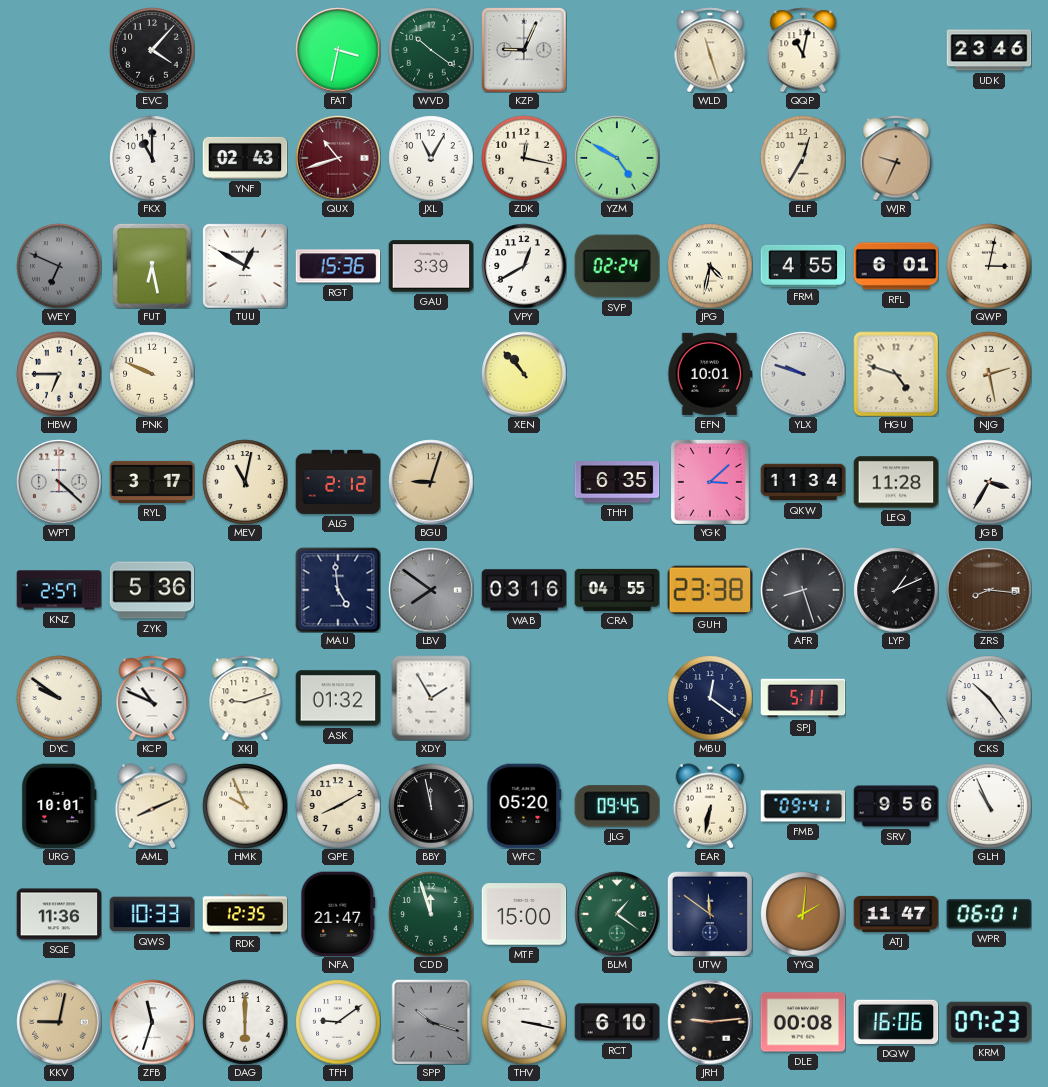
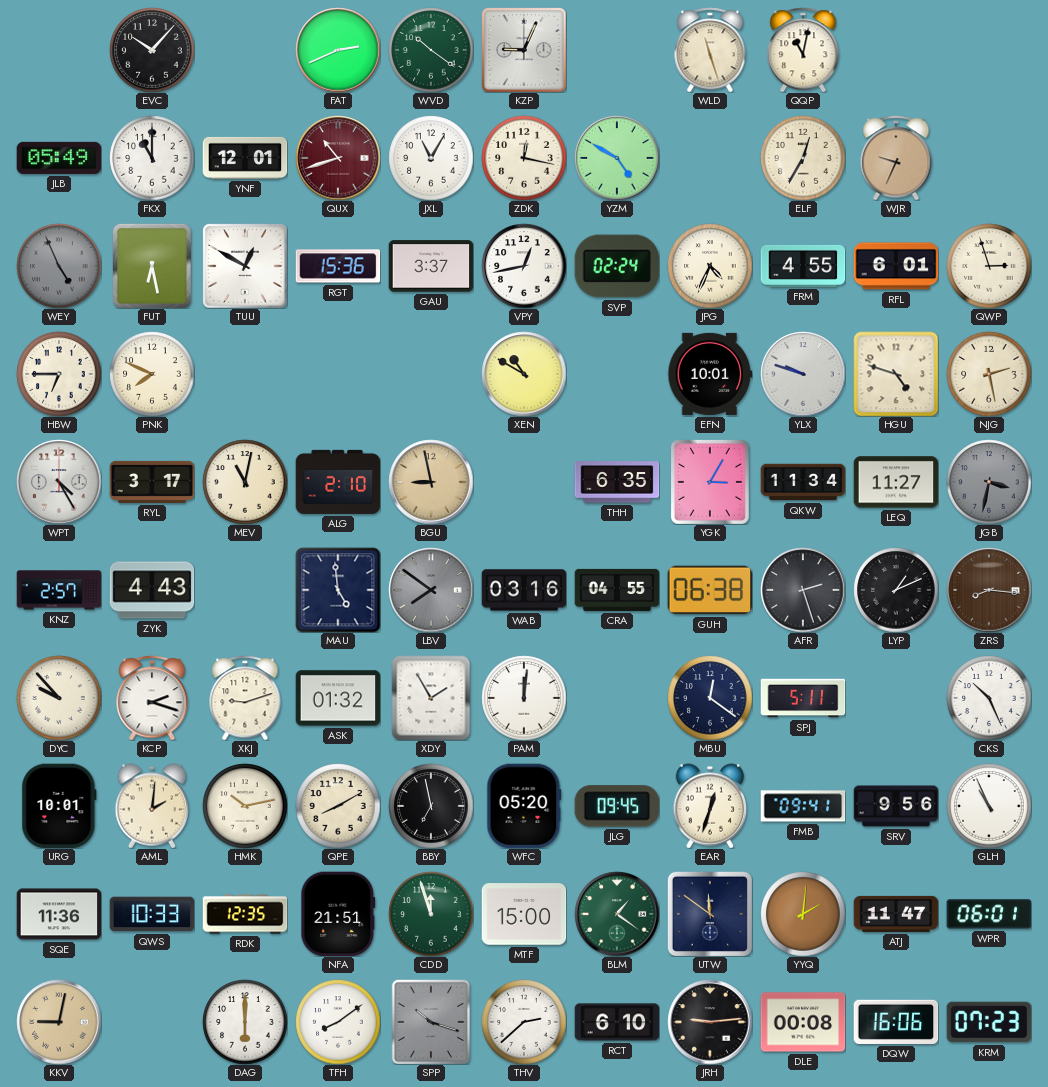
EVC: 4:07 -> 10:07
FAT: 3:32 -> 2:41
UDK: 23:46 -> none
JLB: none -> 05:49
YNF: 02:43 -> 12:01
WEY: 6:49 -> 4:56
GAU: 3:39 -> 3:37
VPY: 12:40 -> 12:43
JPG: 4:32 -> 4:34
QWP: 3:02 -> 2:57
PNK: 9:49 -> 7:49
XEN: 10:53 -> 10:50
WPT: 4:22 -> 4:25
ALG: 2:12 -> 2:10
BGU: 9:03 -> 8:58
YGK: 3:08 -> 3:05
LEQ: 11:28 -> 11:27
JGB: 3:35 -> 3:32
JGB dial: white -> grey
ZYK: 5:36 -> 4:43
GUH: 23:38 -> 06:38
AFR: 8:27 -> 2:27
DYC: 9:51 -> 9:53
KCP: 10:49 -> 2:18
PAM: none -> 12:01
CKS: 10:24 -> 10:26
AML: 8:11 -> 2:01
HMK: 9:56 -> 10:13
BBY: 11:58 -> 6:58
EAR: 6:32 -> 12:33
NFA: 21:47 -> 21:51
ZFB: 11:33 -> none
TFH: 9:09 -> 8:09
THV: 3:17 -> 2:38
